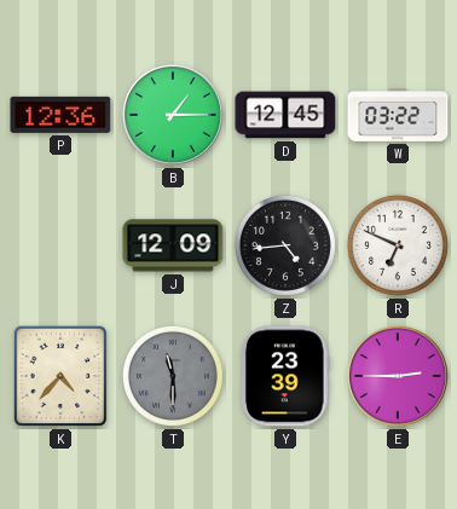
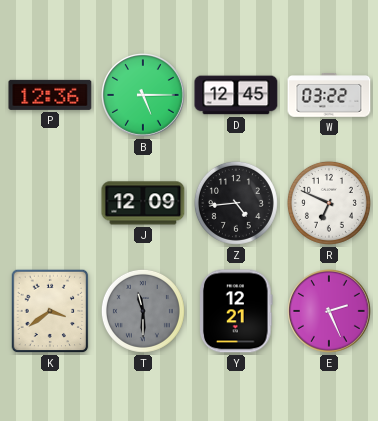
B: 1:15 -> 5:15
K: 4:37 -> 3:39
Y: 23:39 -> 12:21
E: 2:45 -> 2:26
